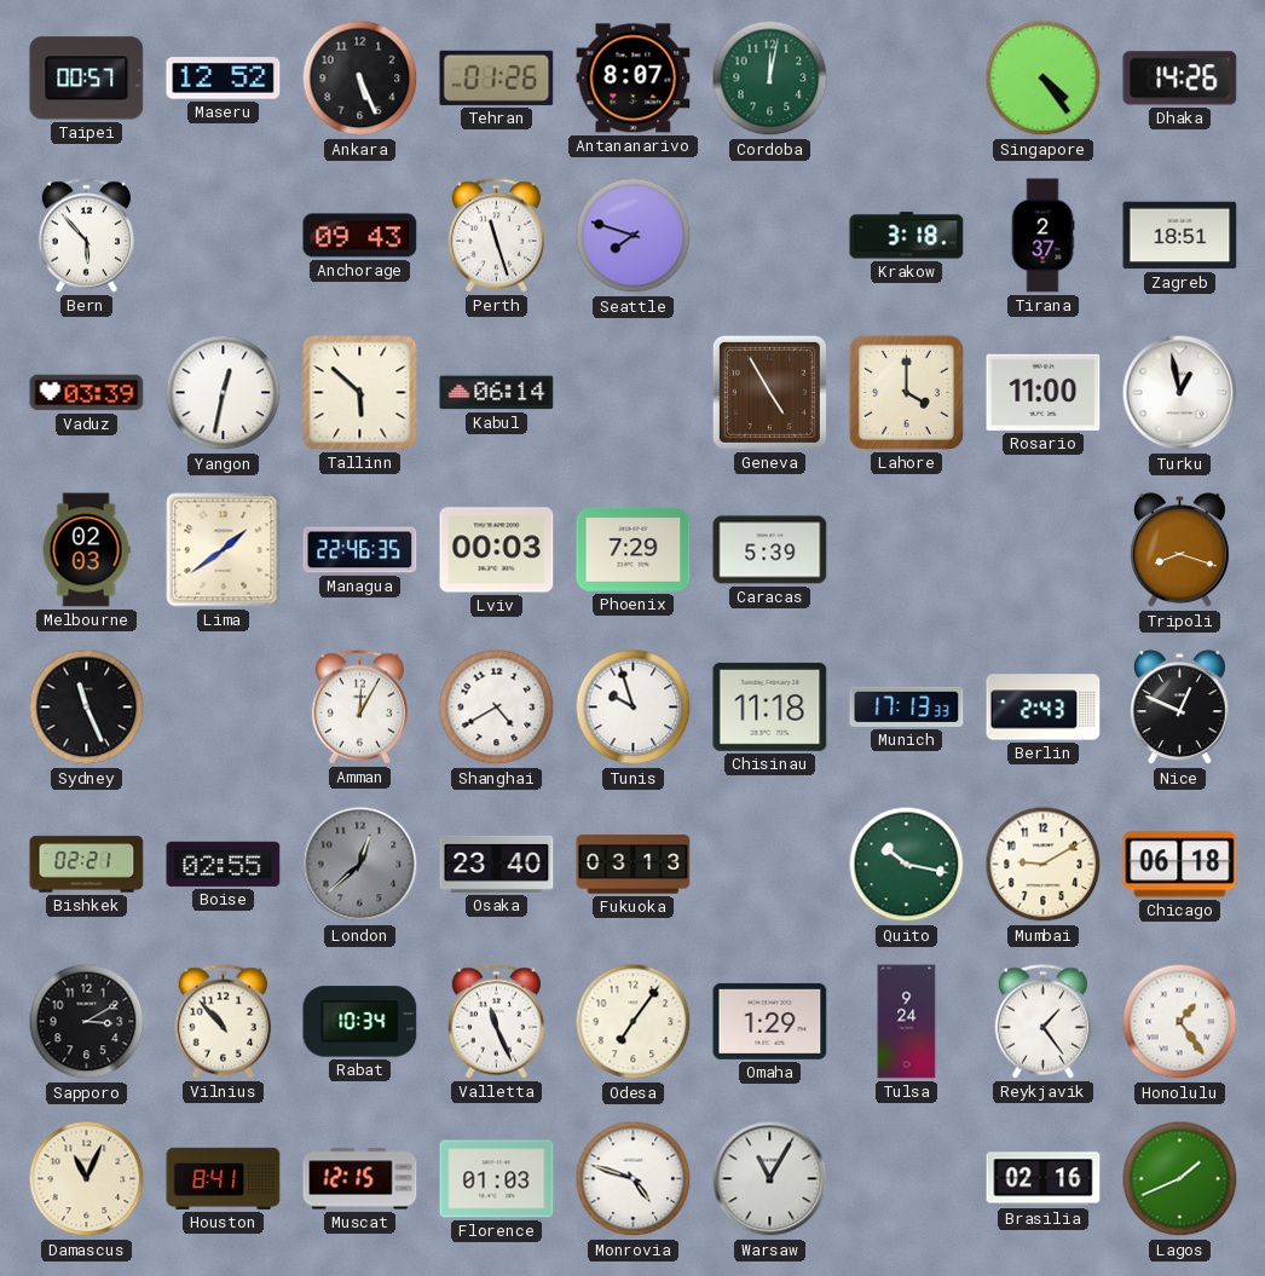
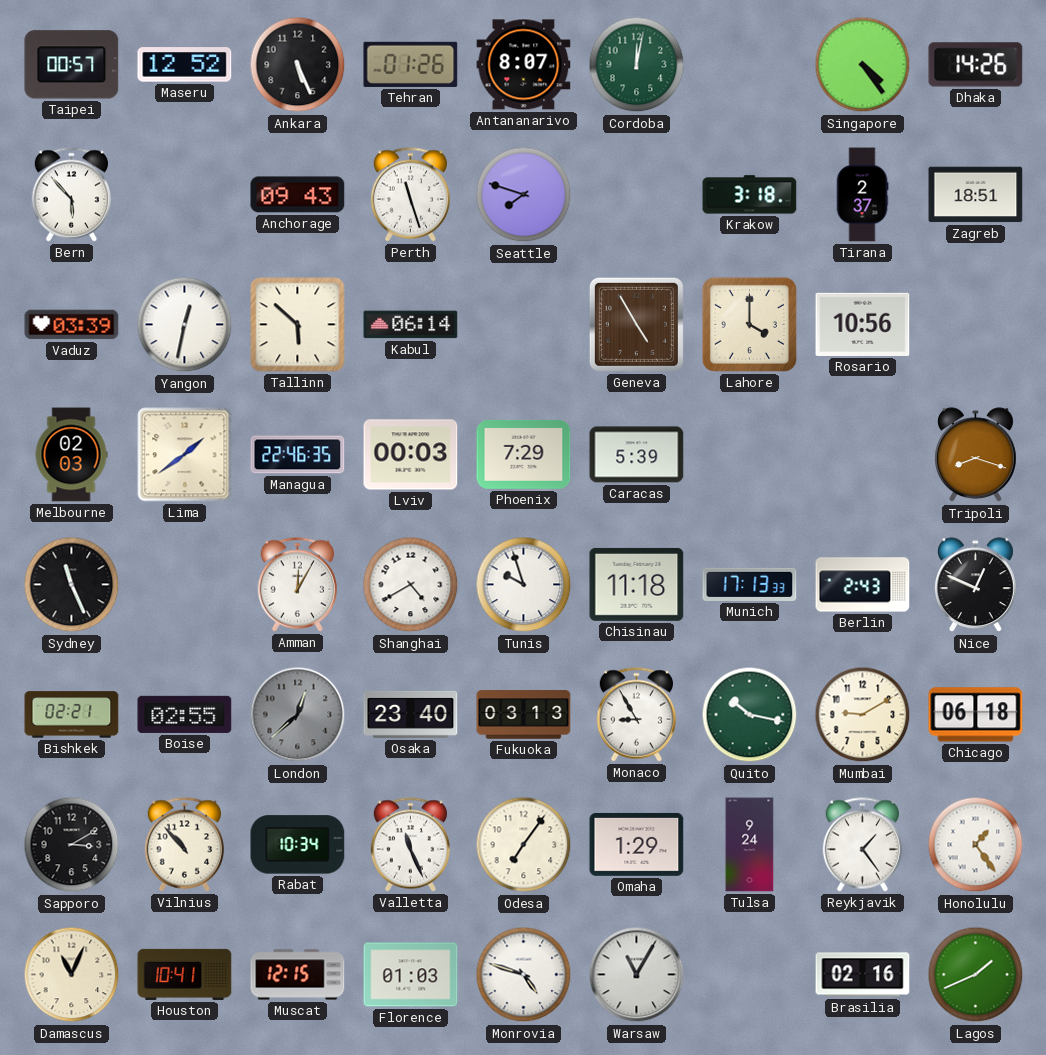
Rosario: 11:00 -> 10:56
Turku: 12:58 -> none
Monaco: none -> 8:55
Houston: 8:41 -> 10:41
